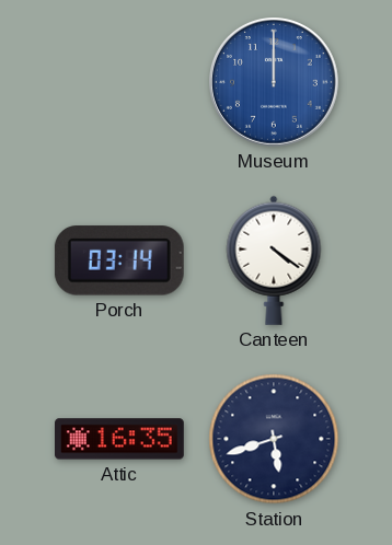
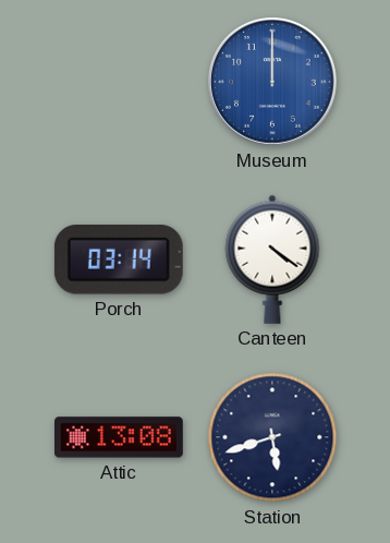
Attic: 16:35 -> 13:08
